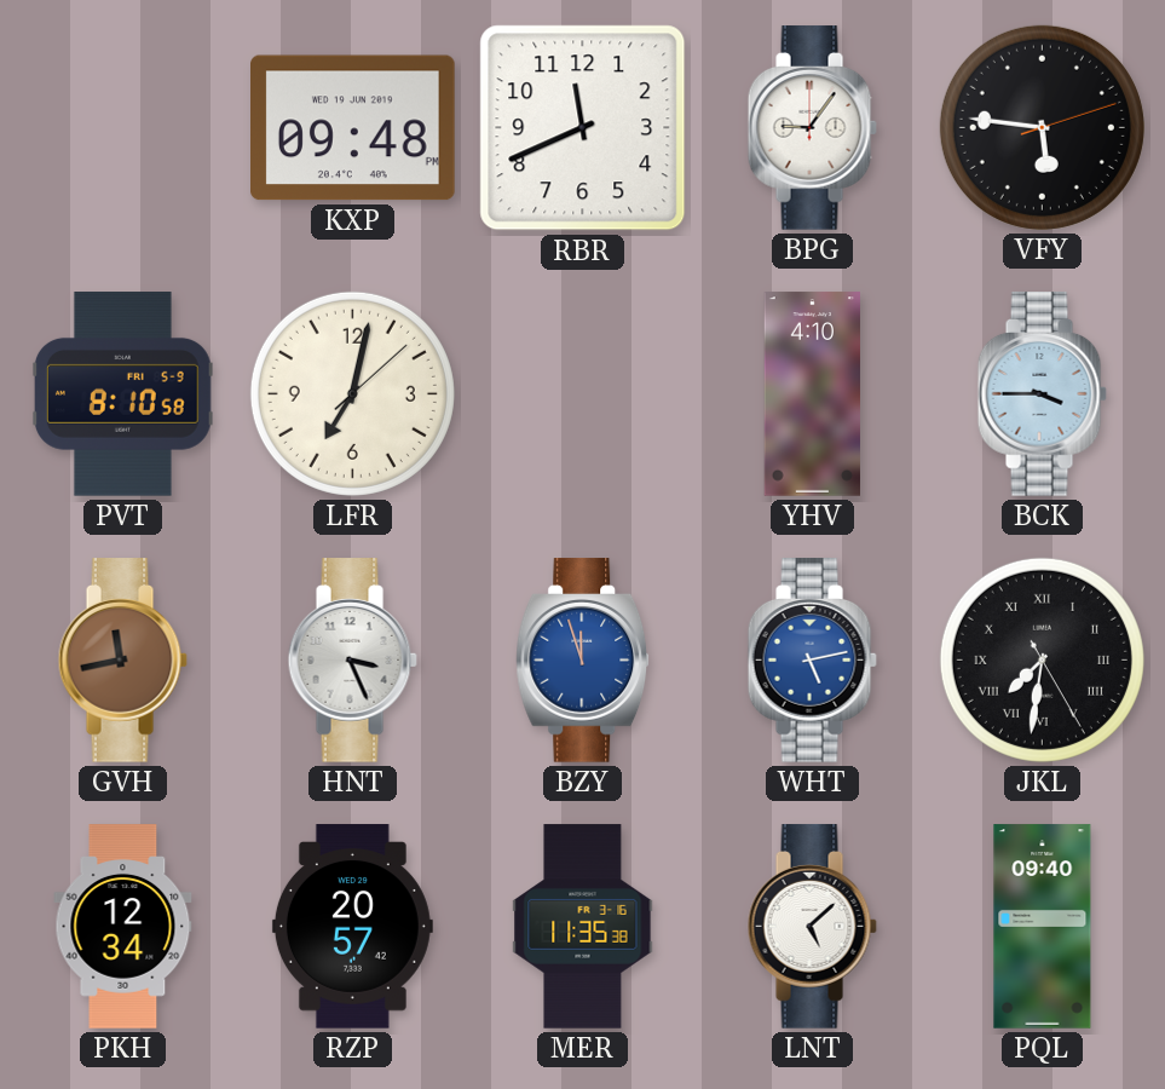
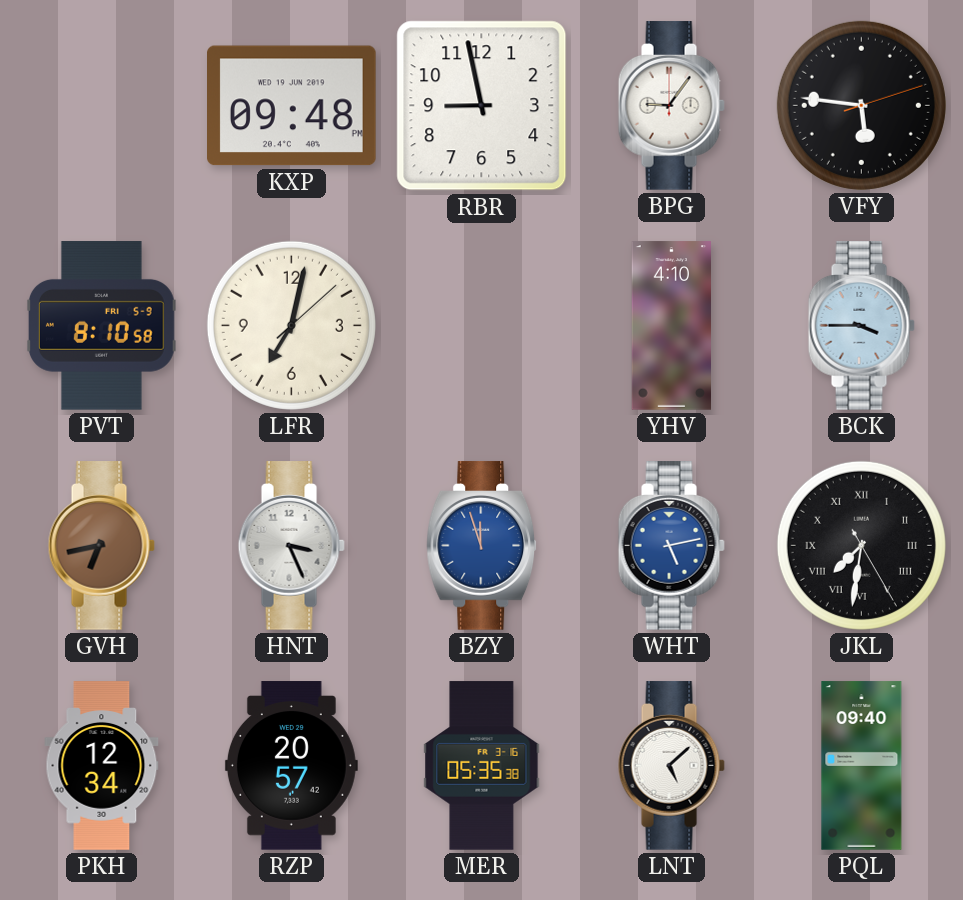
RBR: 11:41 -> 8:58
GVH: 11:43 -> 6:43
MER: 11:35 -> 05:35
